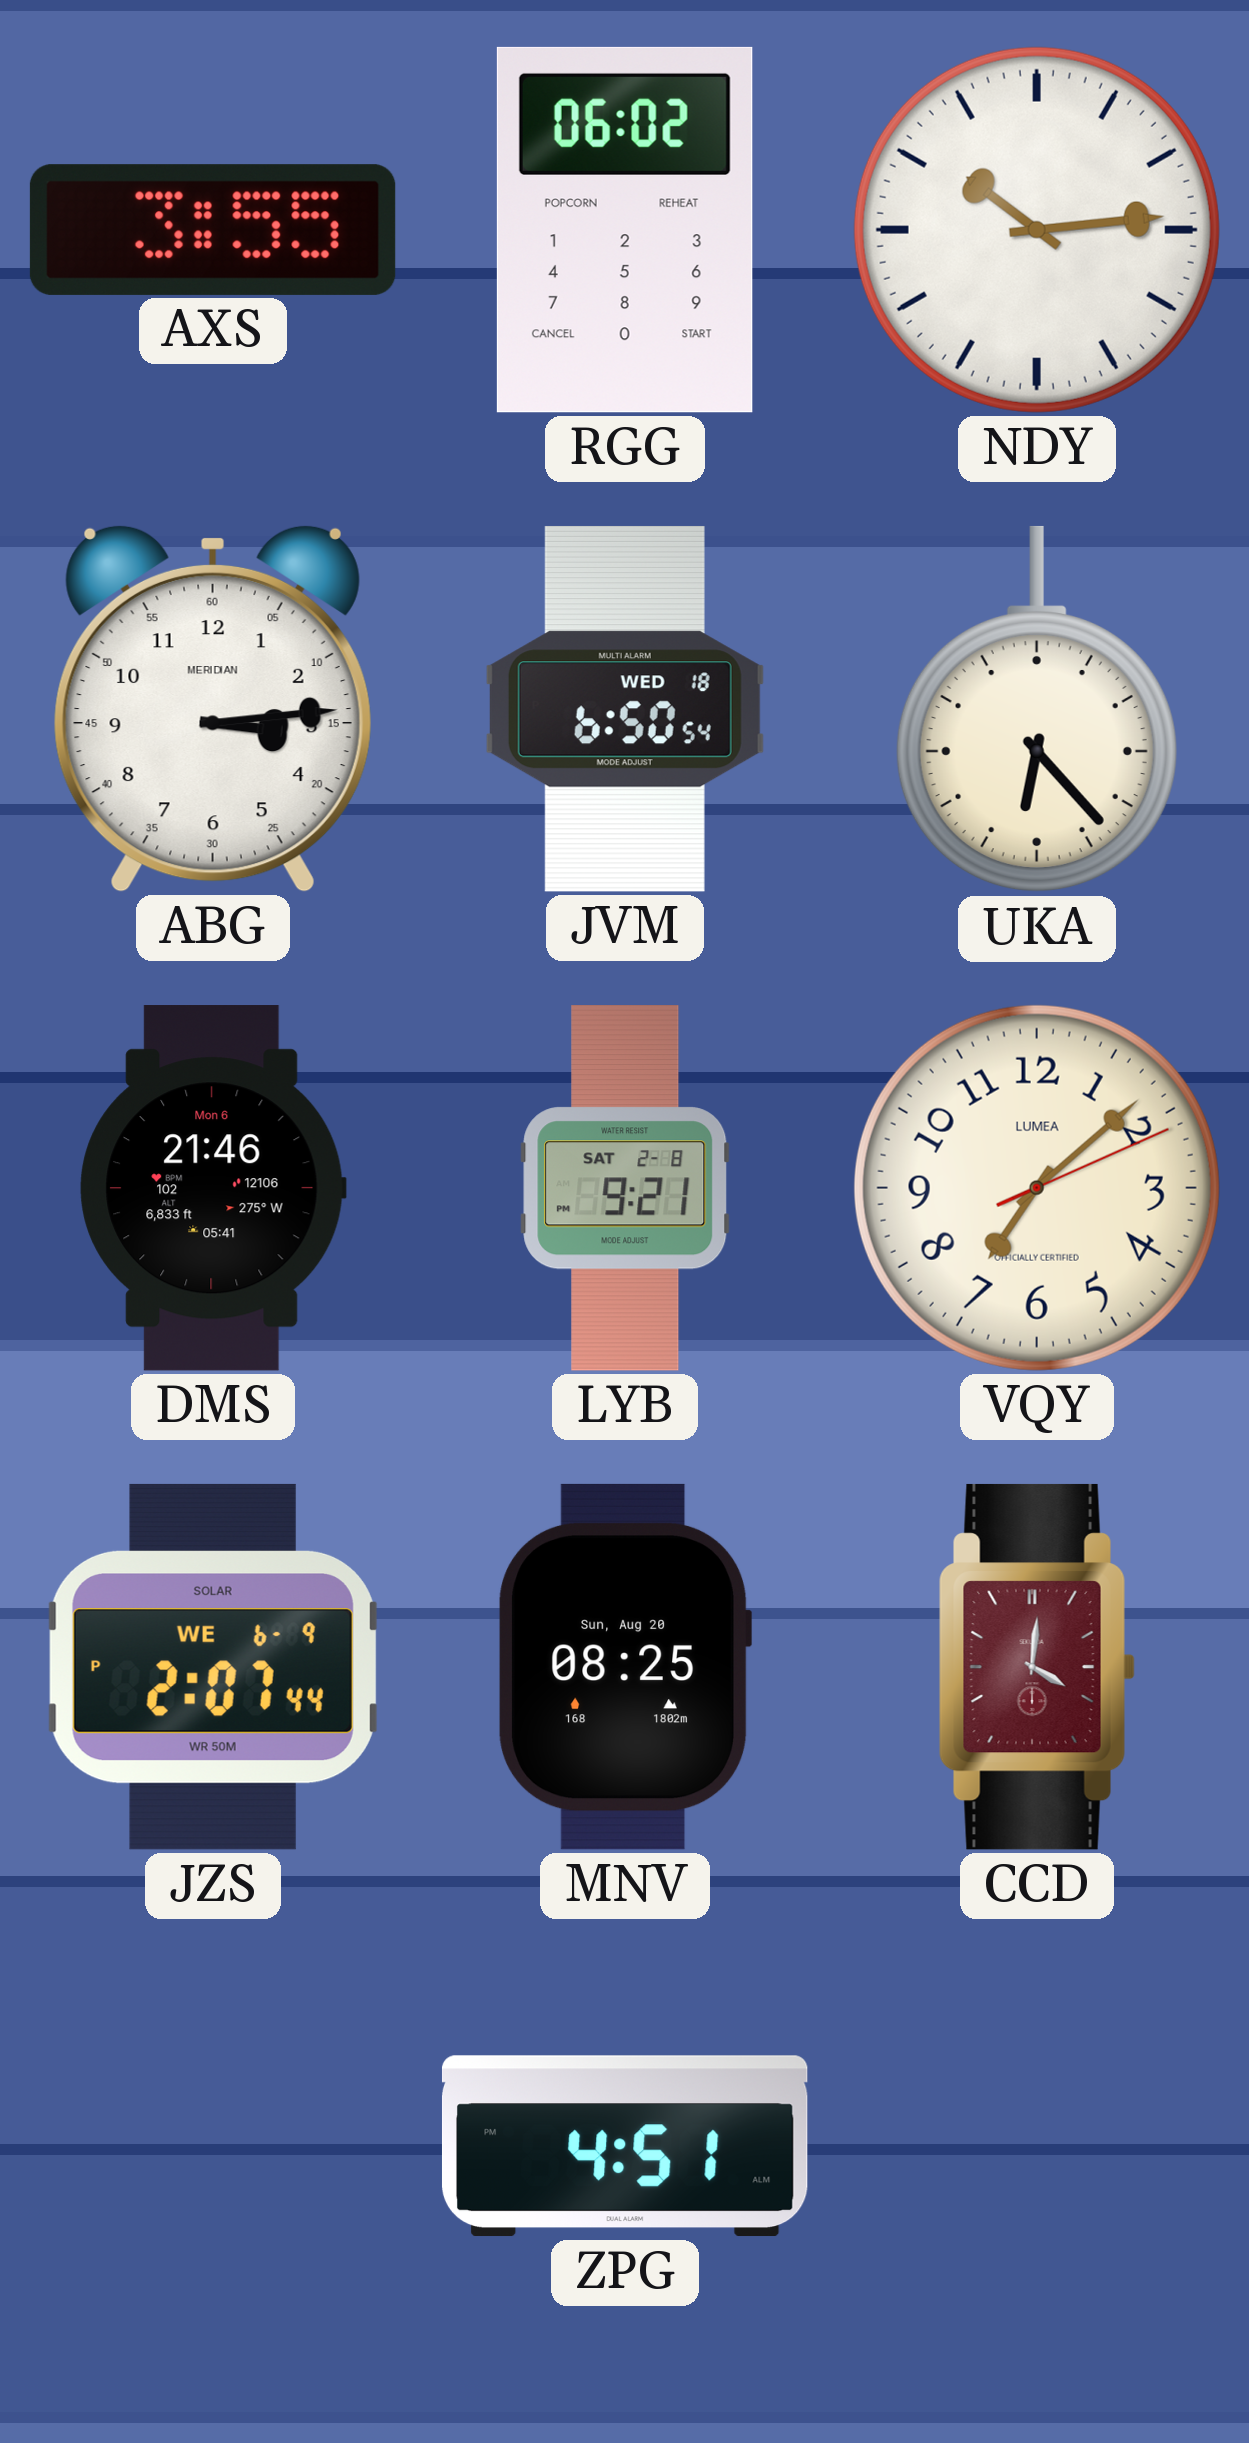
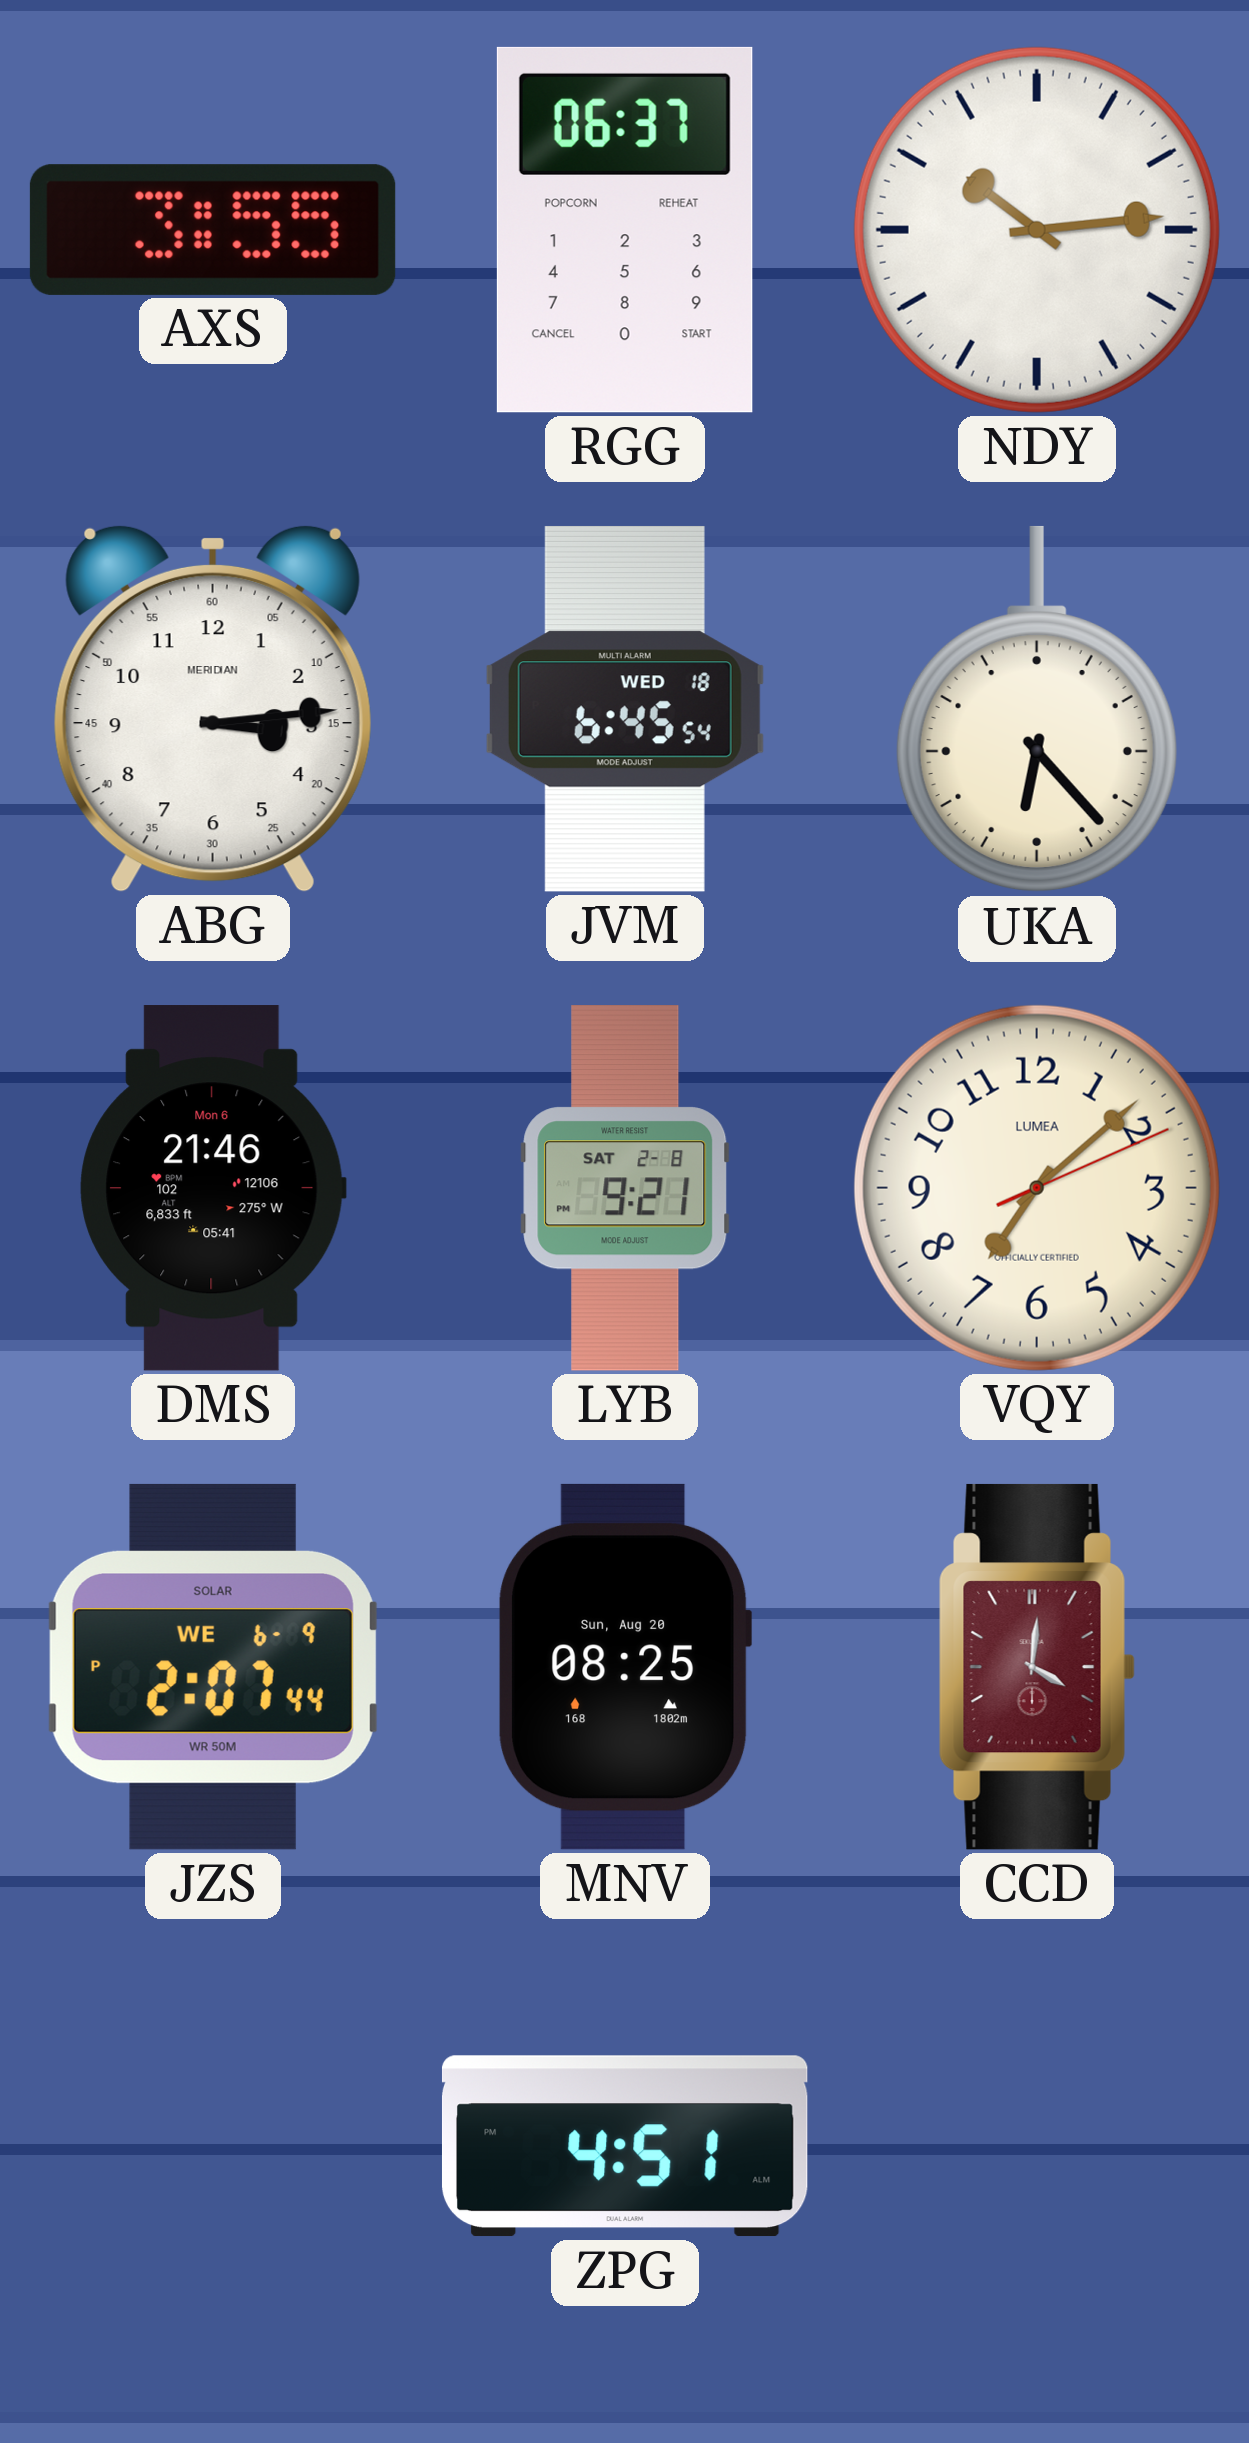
RGG: 06:02 -> 06:37
JVM: 6:50 -> 6:45
